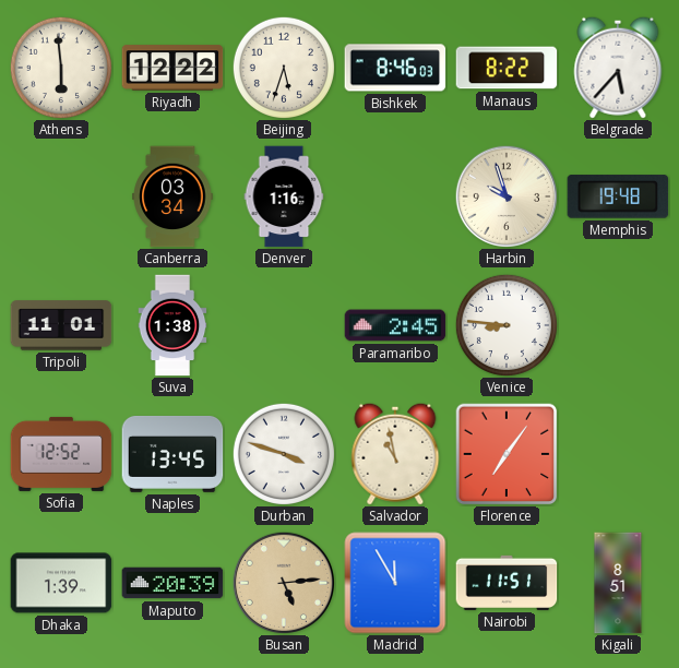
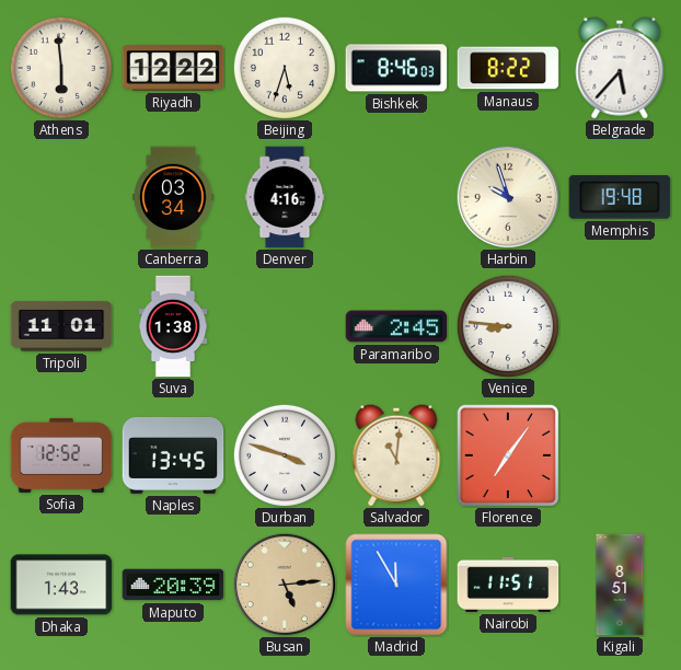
Denver: 1:16 -> 4:16
Salvador: 10:58 -> 11:01
Dhaka: 1:39 -> 1:43
